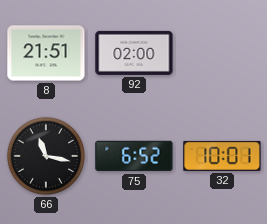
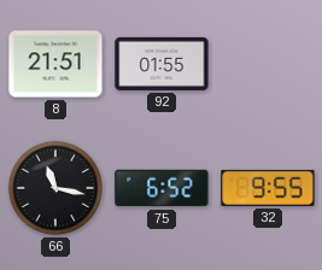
92: 02:00 -> 01:55
32: 10:01 -> 9:55
